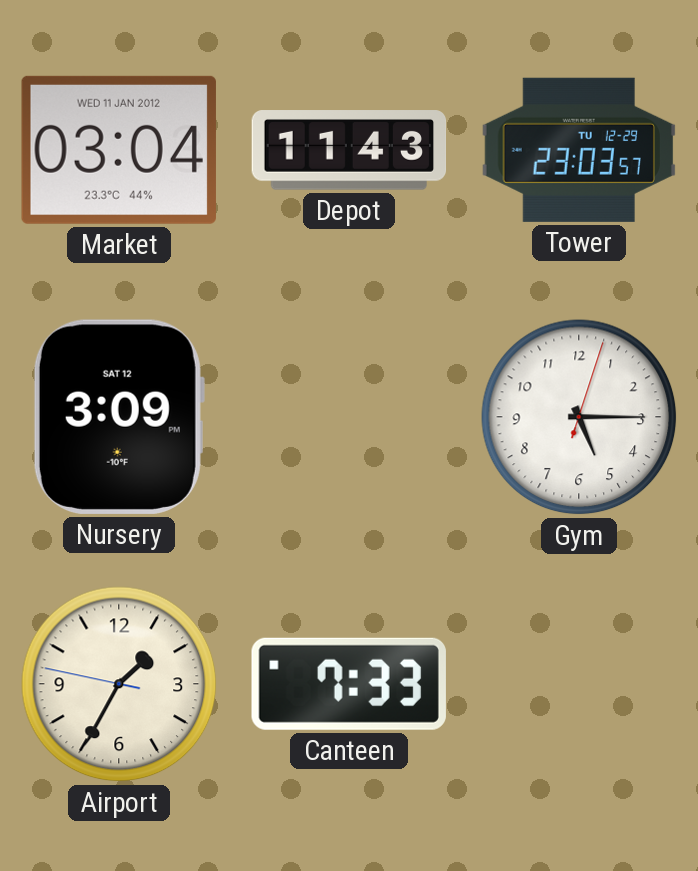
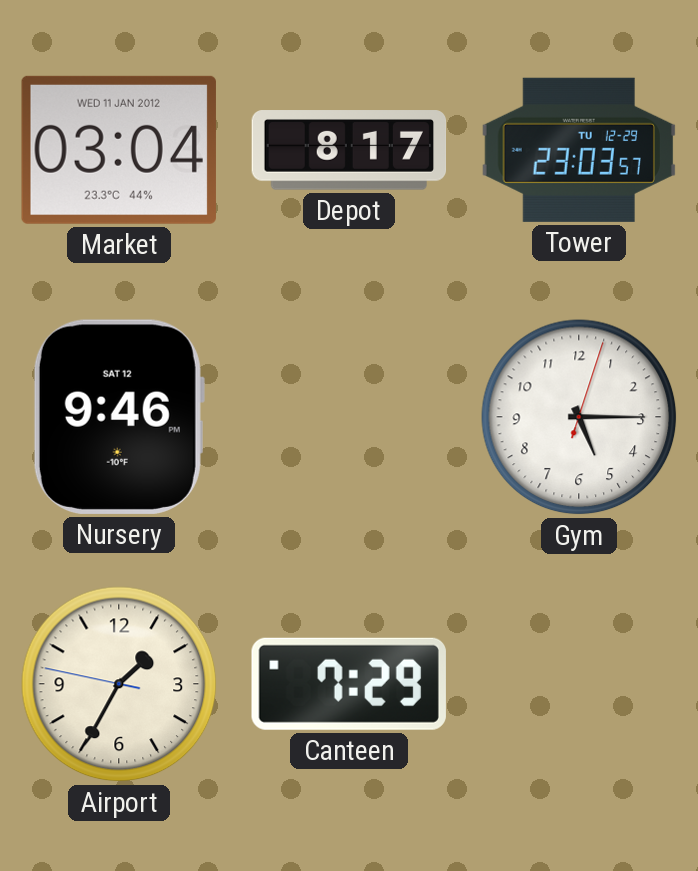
Depot: 11:43 -> 8:17
Nursery: 3:09 -> 9:46
Canteen: 7:33 -> 7:29
